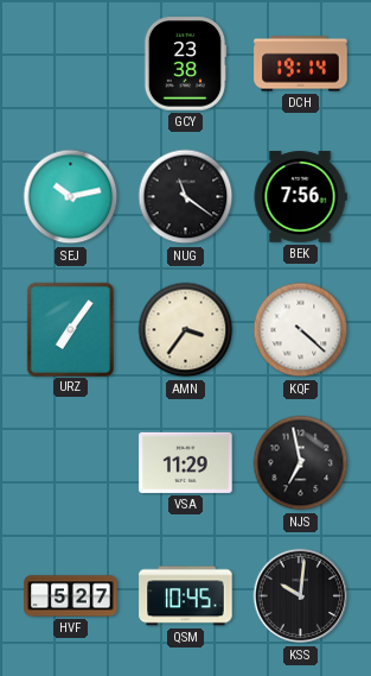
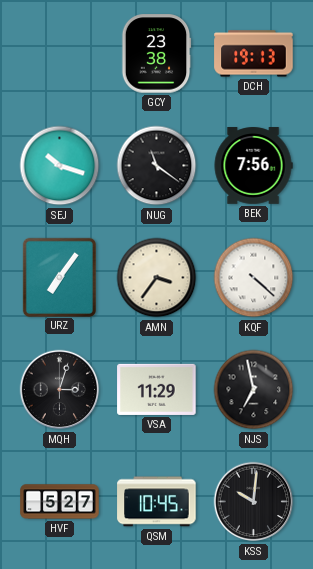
DCH: 19:14 -> 19:13
SEJ: 10:13 -> 10:18
MQH: none -> 3:03
